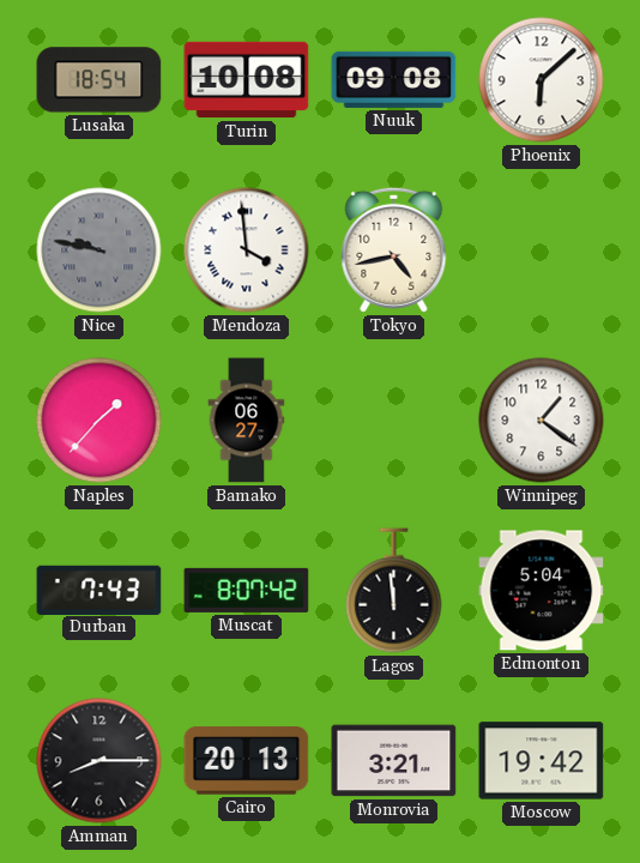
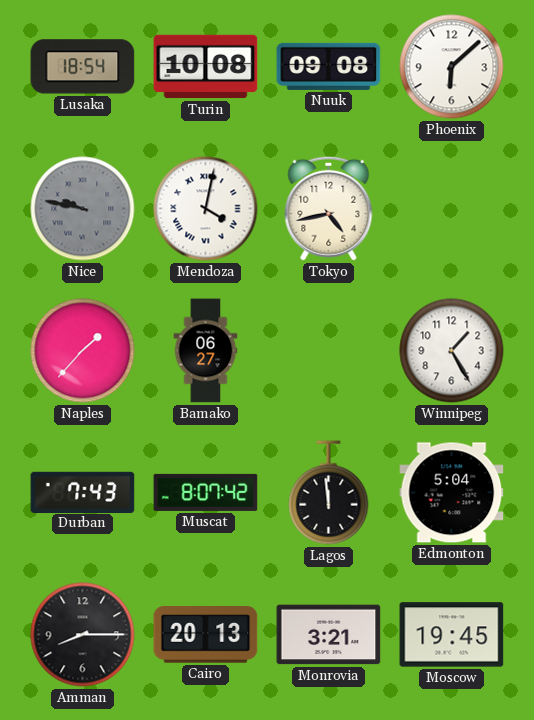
Mendoza: 3:59 -> 4:02
Winnipeg: 1:21 -> 1:25
Moscow: 19:42 -> 19:45
